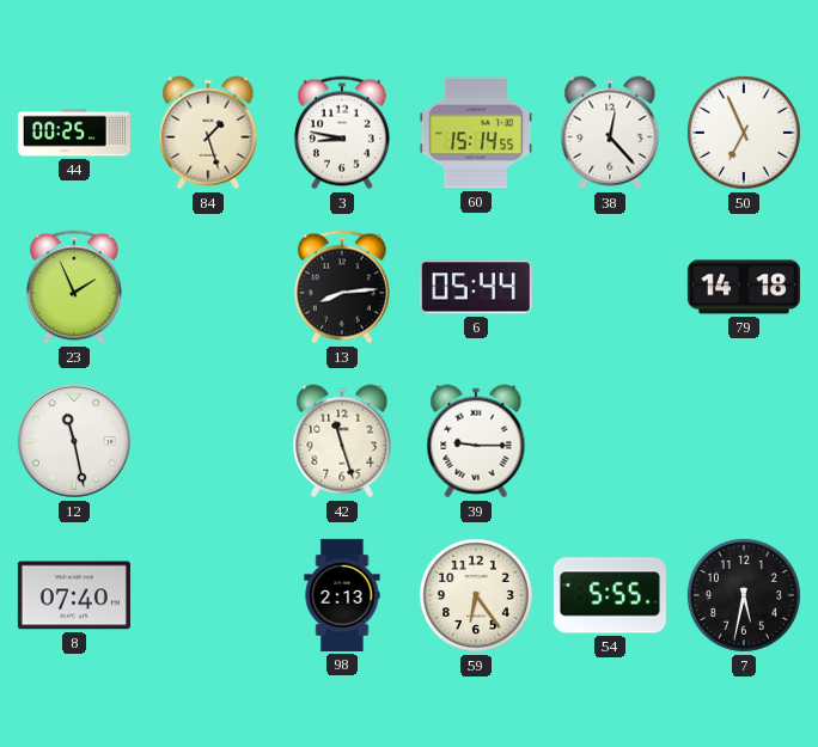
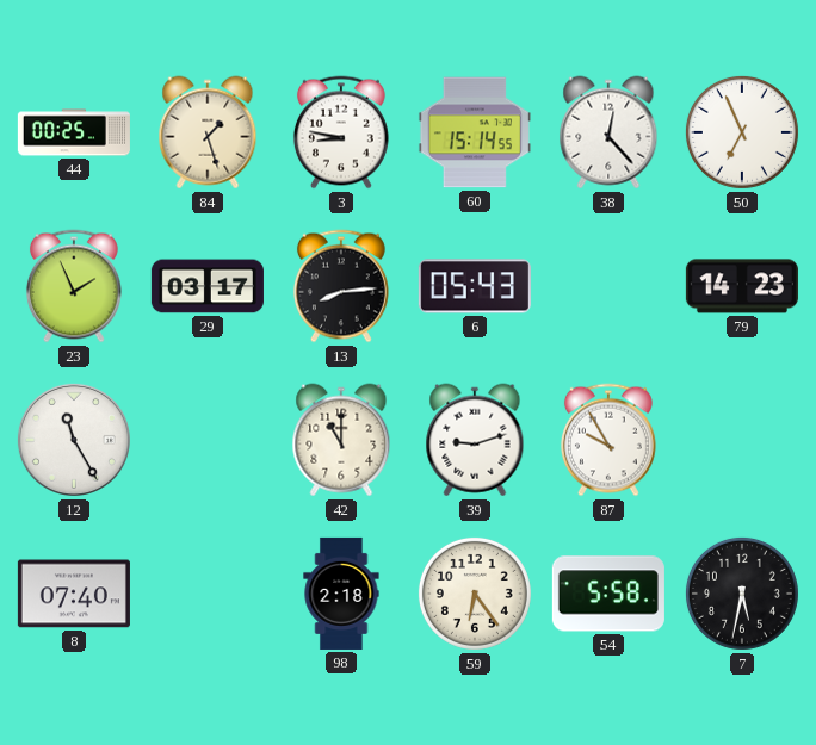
29: none -> 03:17
6: 05:44 -> 05:43
79: 14:18 -> 14:23
12: 11:28 -> 11:25
42: 11:27 -> 11:00
39: 9:15 -> 9:12
87: none -> 9:55
98: 2:13 -> 2:18
54: 5:55 -> 5:58
